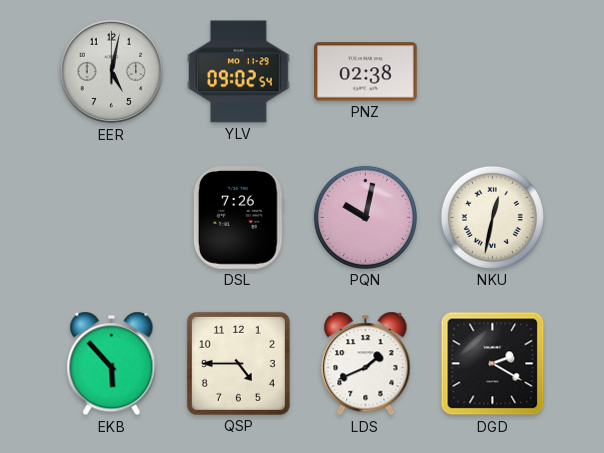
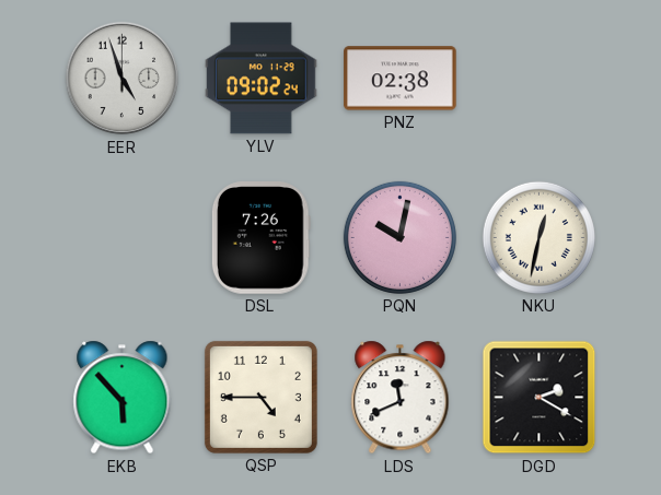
EER: 5:02 -> 4:57
YLV: 09:02:54 -> 09:02:24
LDS: 1:41 -> 11:41
